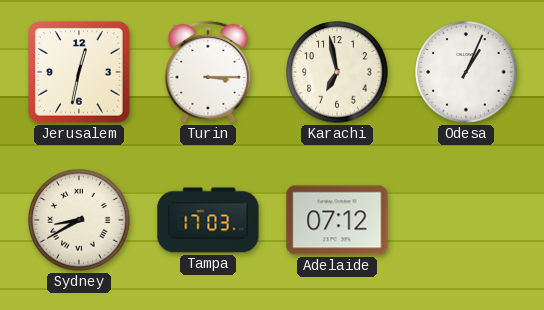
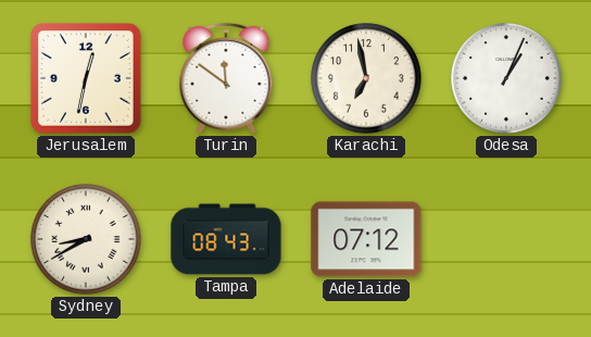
Turin: 3:15 -> 11:51
Tampa: 17:03 -> 08:43
